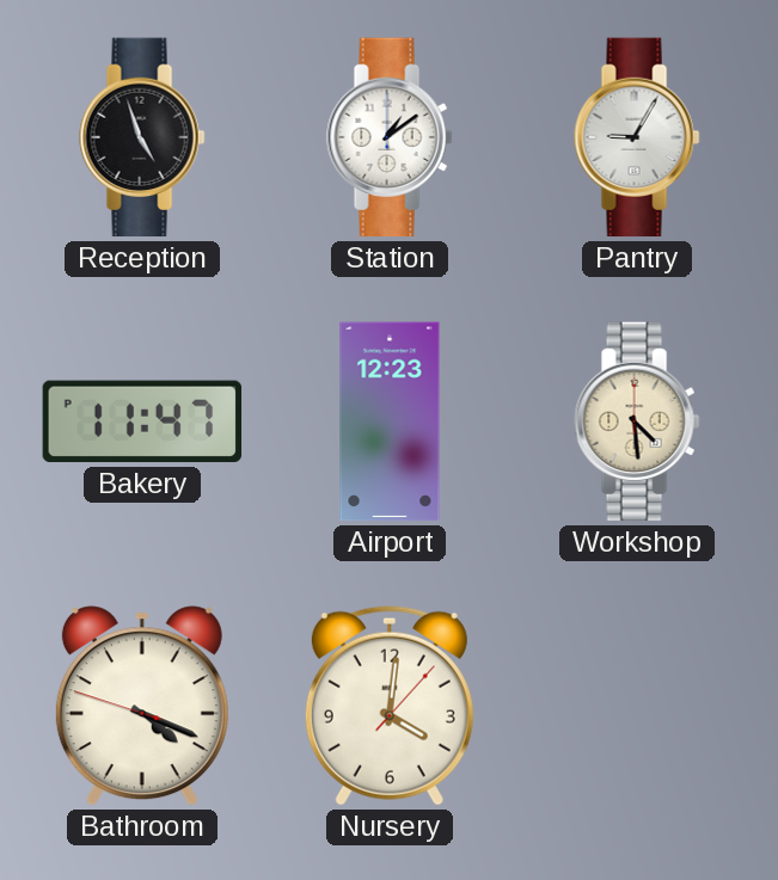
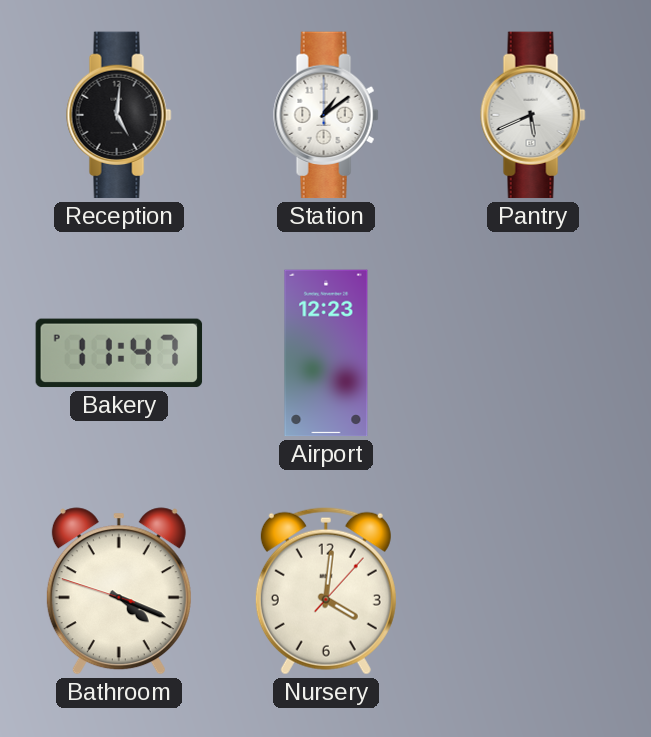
Reception: 4:57 -> 5:01
Pantry: 9:05 -> 5:41
Workshop: 4:29 -> none
